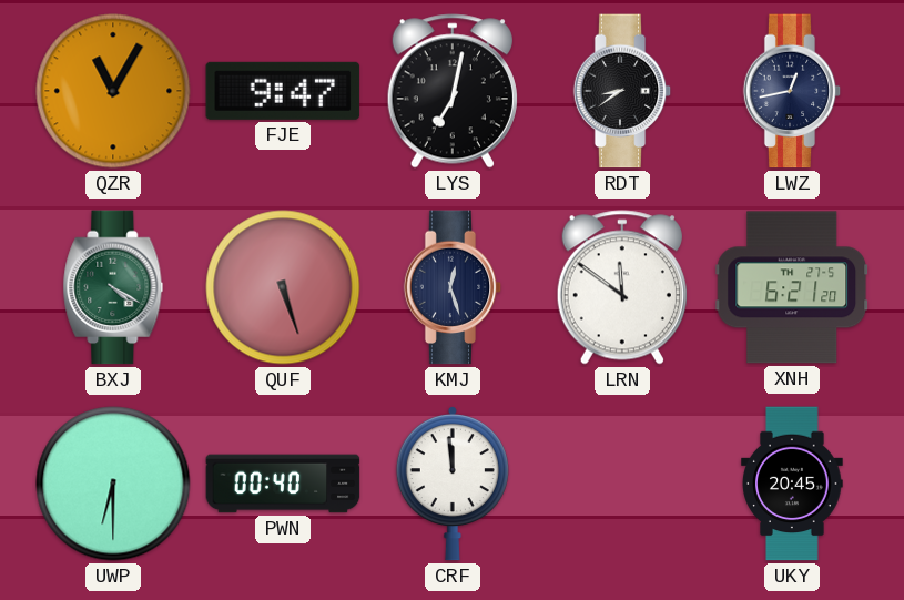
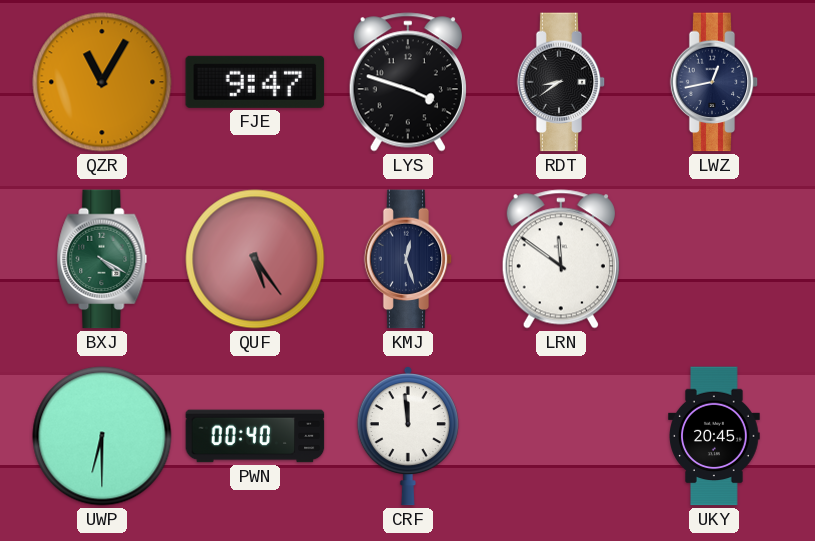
LYS: 7:02 -> 3:48
QUF: 5:27 -> 5:24
XNH: 6:21 -> none
